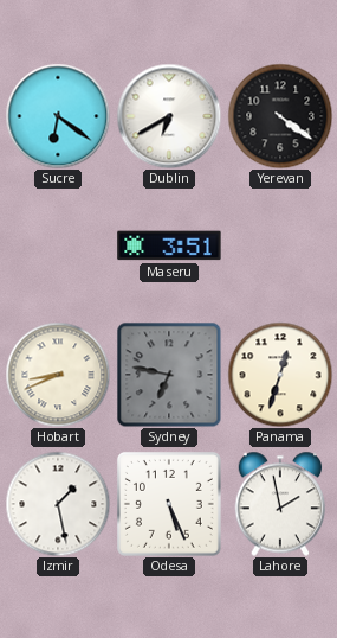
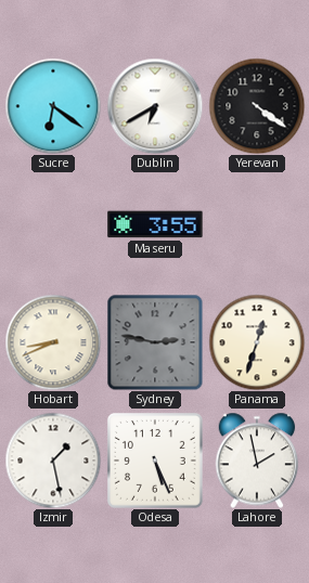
Maseru: 3:51 -> 3:55
Sydney: 6:47 -> 2:47
